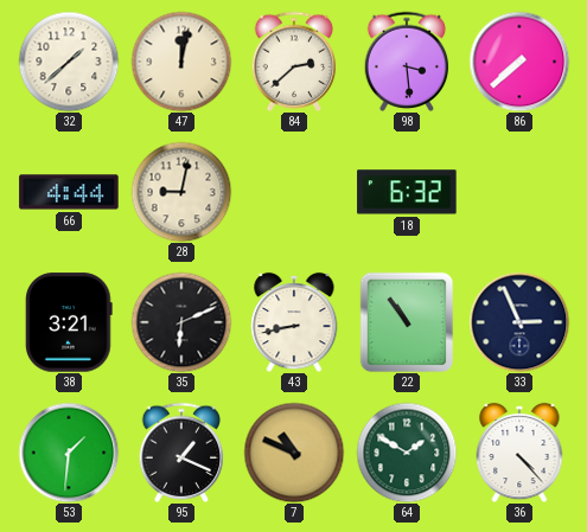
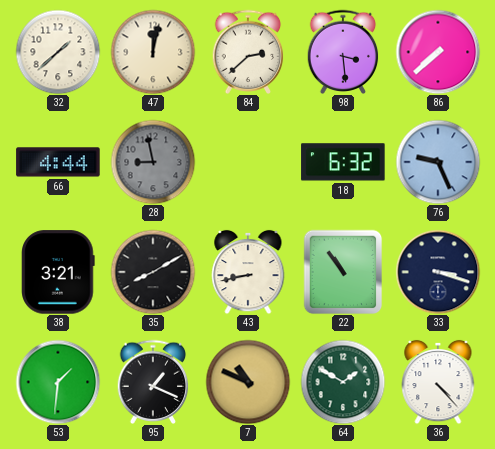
28: 9:02 -> 8:58
28 dial: cream -> grey
76: none -> 9:26
35: 6:11 -> 8:10
33: 2:56 -> 3:18
